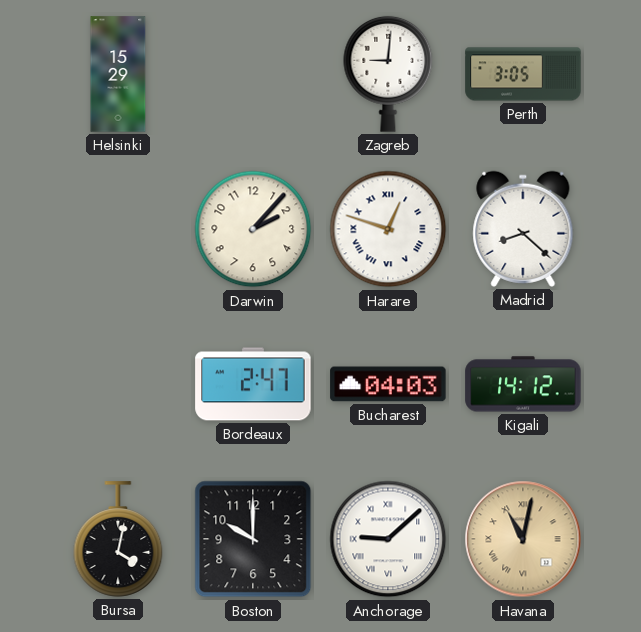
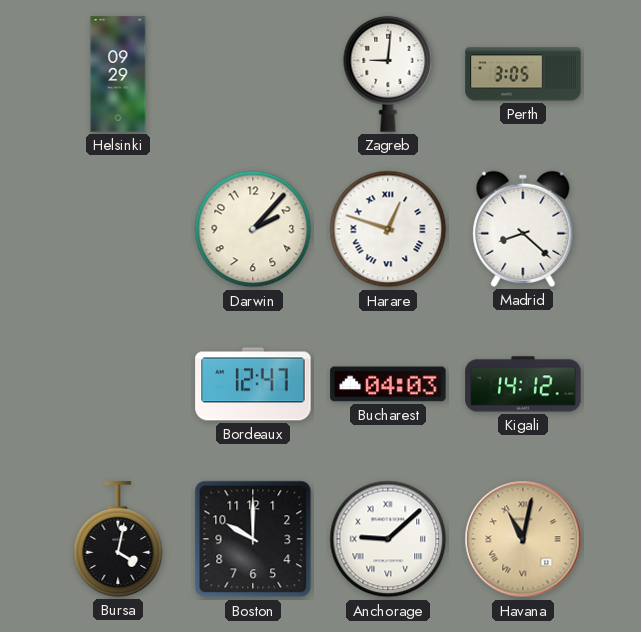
Helsinki: 15:29 -> 09:29
Bordeaux: 2:47 -> 12:47
